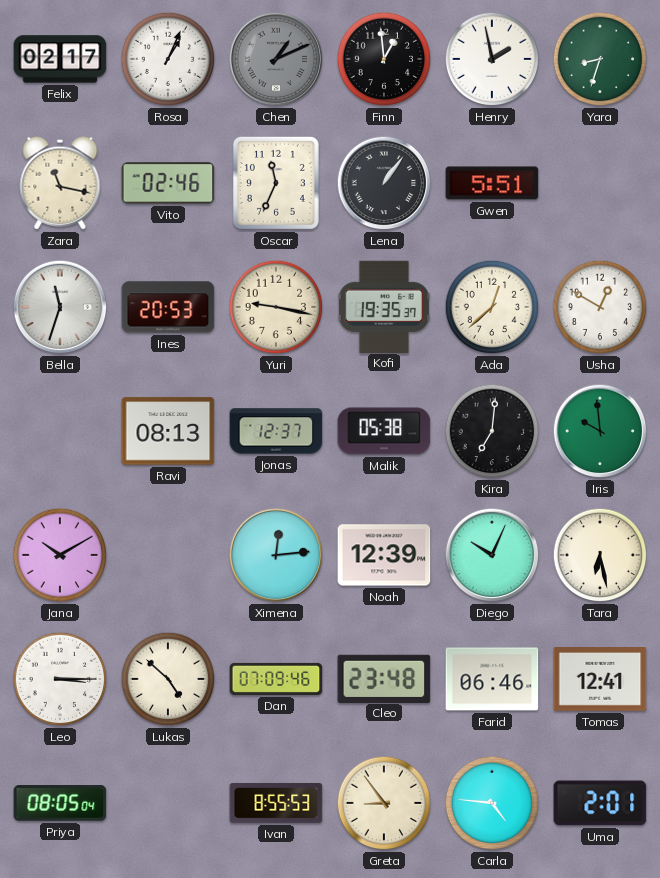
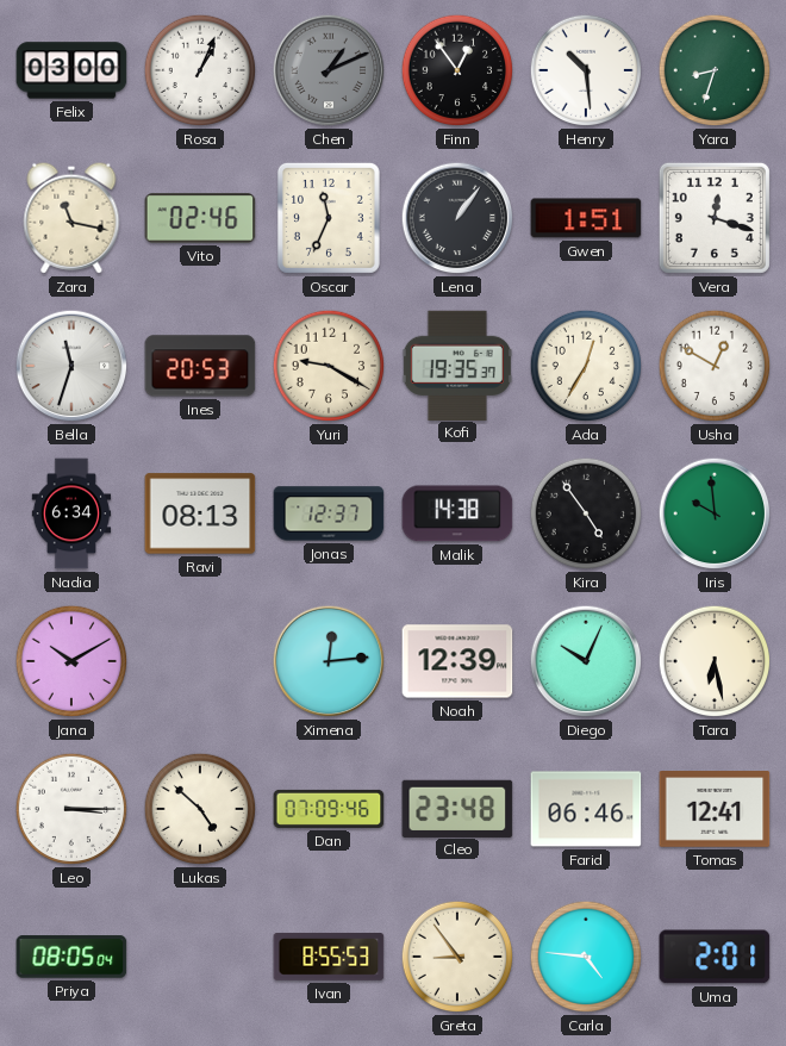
Felix: 02:17 -> 03:00
Finn: 12:59 -> 12:54
Henry: 1:58 -> 10:29
Gwen: 5:51 -> 1:51
Vera: none -> 12:18
Yuri: 9:17 -> 9:20
Ada: 12:38 -> 12:35
Nadia: none -> 6:34
Malik: 05:38 -> 14:38
Kira: 7:01 -> 4:54
